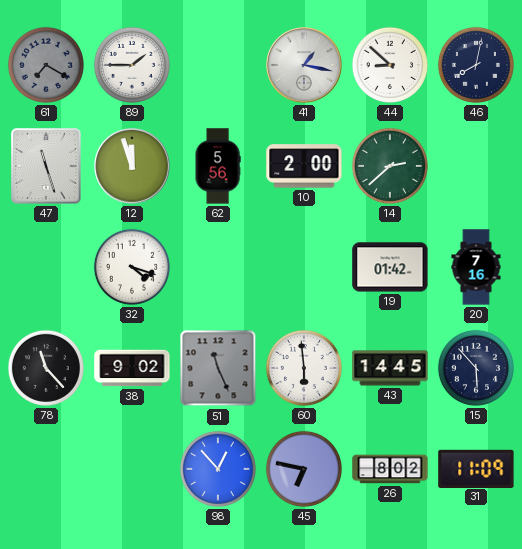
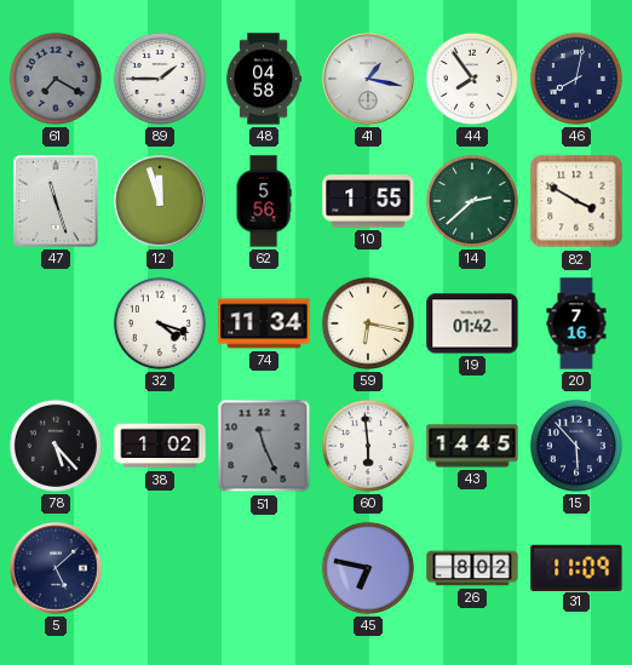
48: none -> 04:58
44: 8:52 -> 7:54
10: 2:00 -> 1:55
82: none -> 3:50
74: none -> 11:34
59: none -> 6:17
78: 11:23 -> 5:23
38: 9:02 -> 1:02
5: none -> 5:08
98: 12:53 -> none
